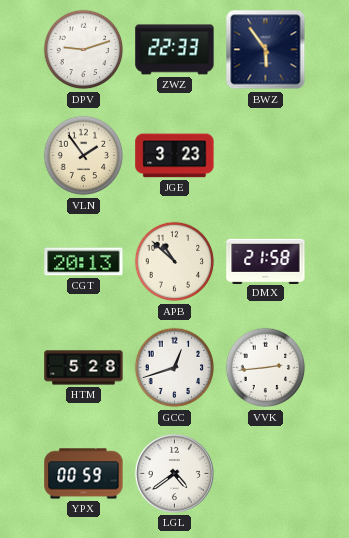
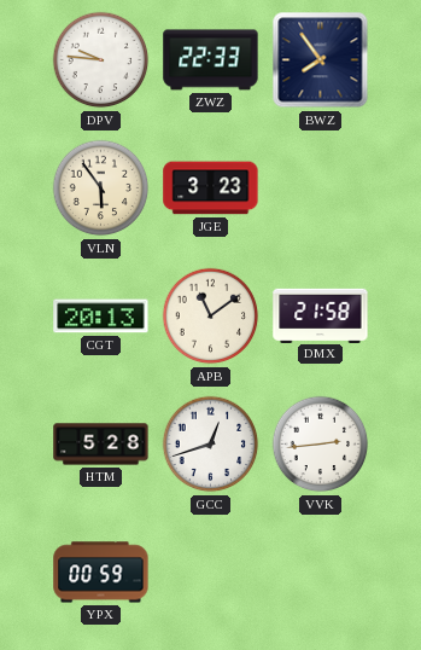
DPV: 9:12 -> 9:46
BWZ: 5:54 -> 7:54
VLN: 1:54 -> 5:54
APB: 10:52 -> 11:09
LGL: 4:39 -> none
